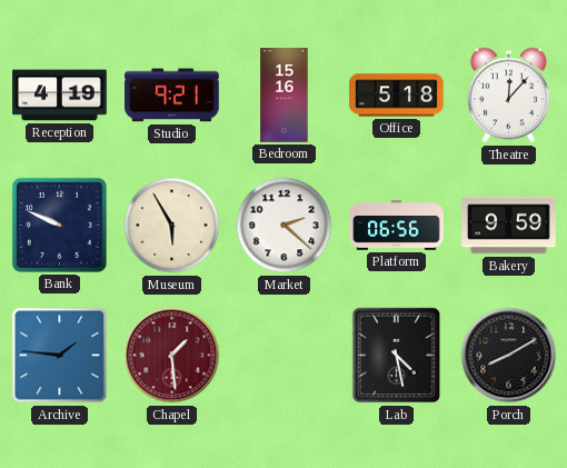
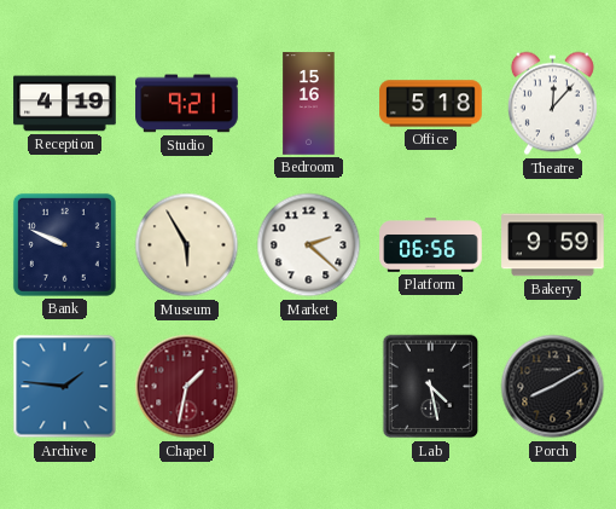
Chapel: 1:29 -> 1:32
